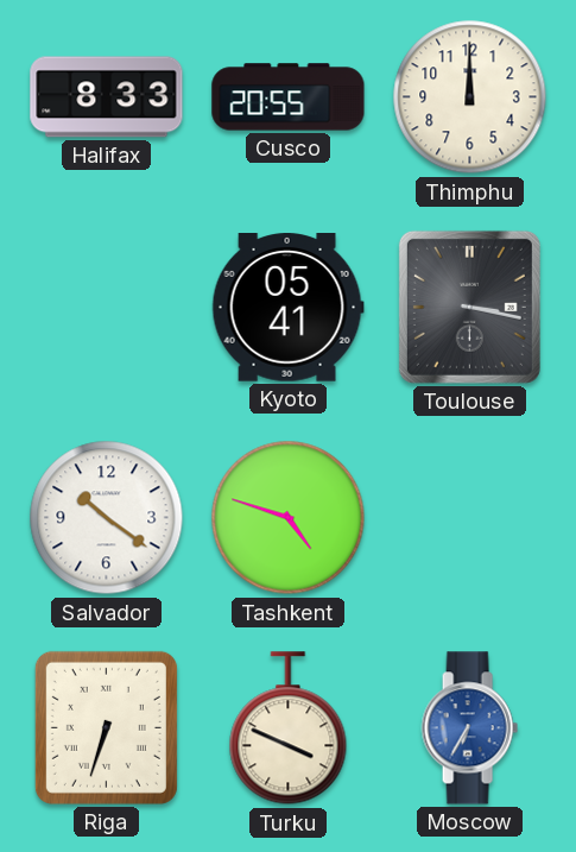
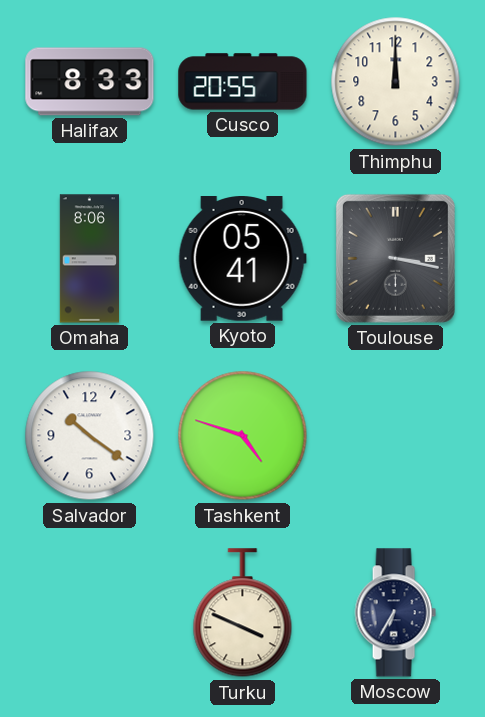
Omaha: none -> 8:06
Riga: 6:33 -> none
Moscow dial: blue -> navy
